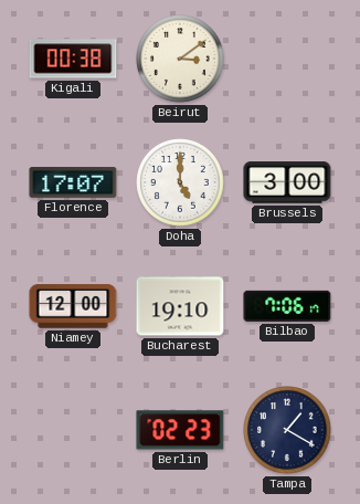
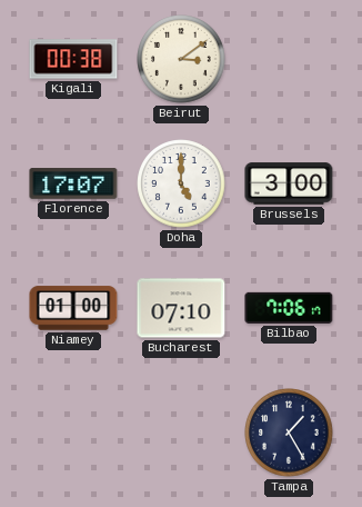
Niamey: 12:00 -> 01:00
Bucharest: 19:10 -> 07:10
Berlin: 02:23 -> none
Tampa: 1:20 -> 1:25
